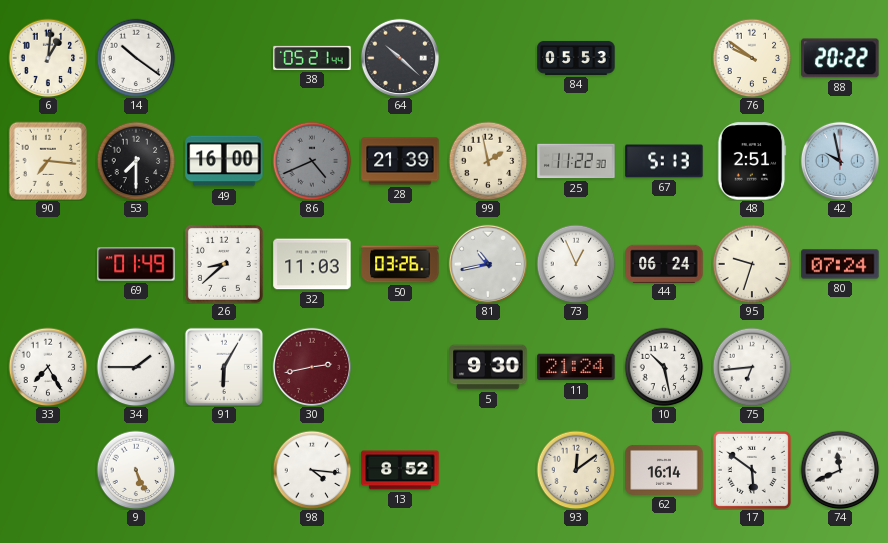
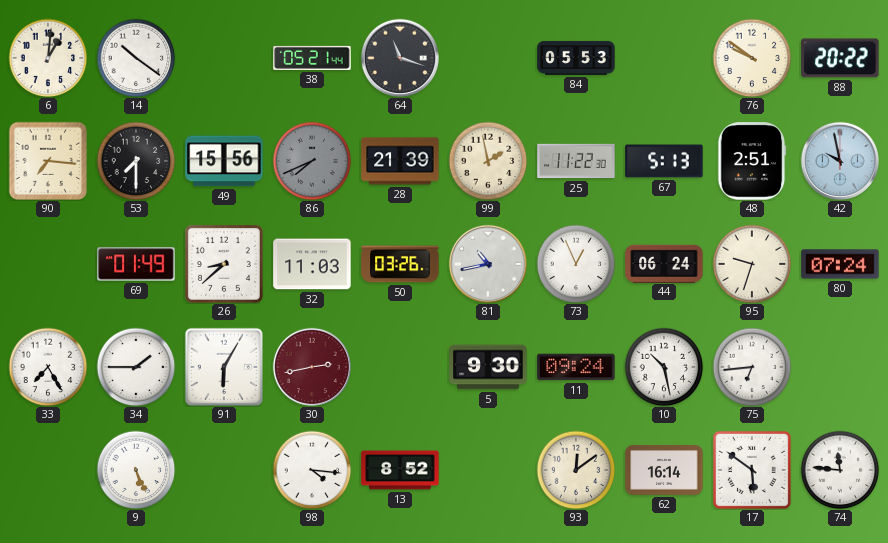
64: 10:22 -> 11:18
49: 16:00 -> 15:56
86: 4:41 -> 7:41
11: 21:24 -> 09:24
74: 11:41 -> 11:46
